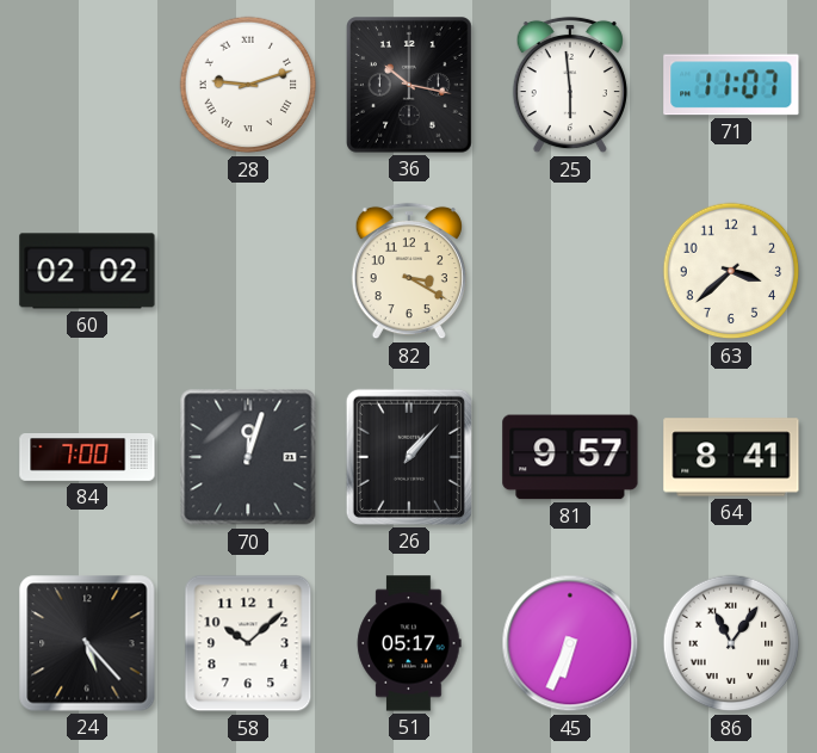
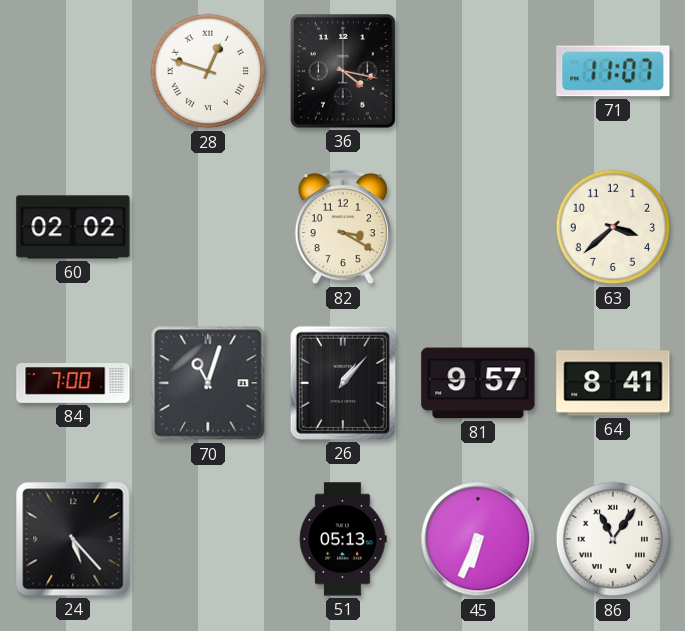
28: 9:12 -> 12:48
36: 10:17 -> 4:17
25: 5:59 -> none
70: 12:03 -> 11:03
58: 10:08 -> none
51: 05:17 -> 05:13
